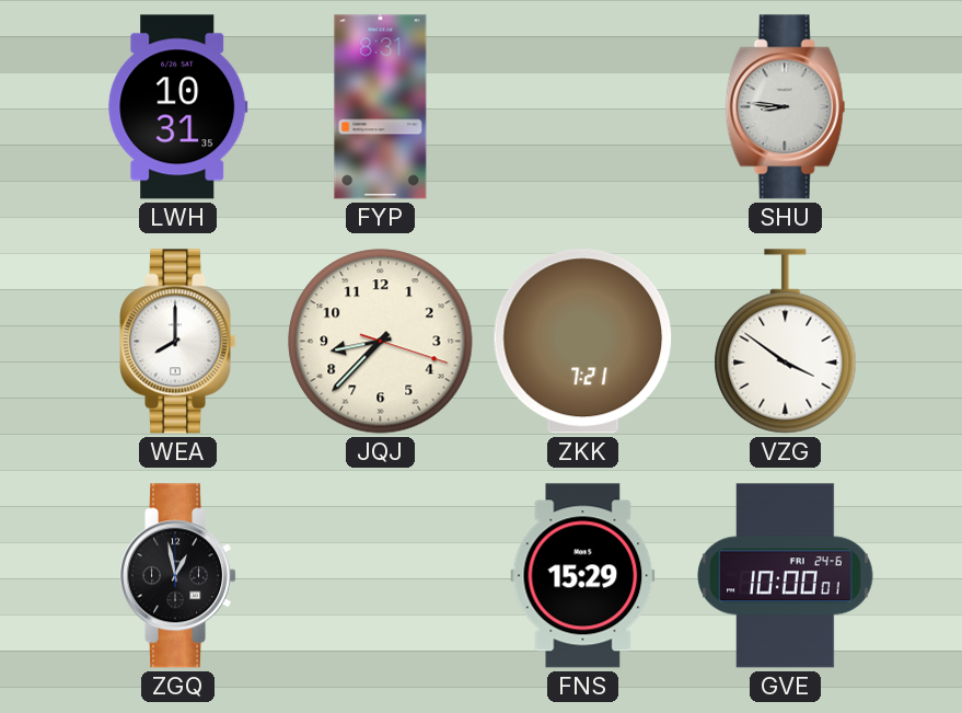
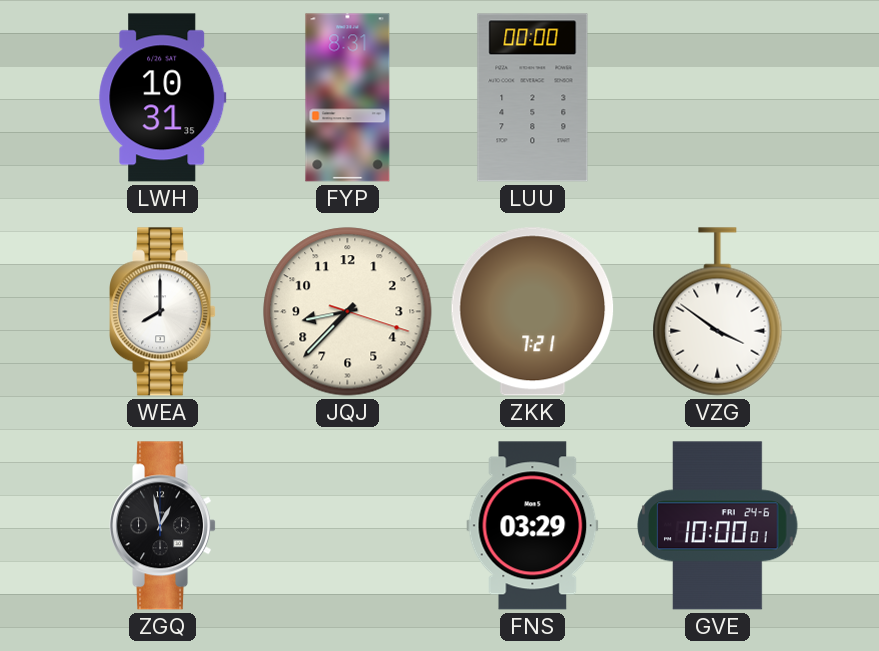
LUU: none -> 00:00
SHU: 8:46 -> none
FNS: 15:29 -> 03:29
